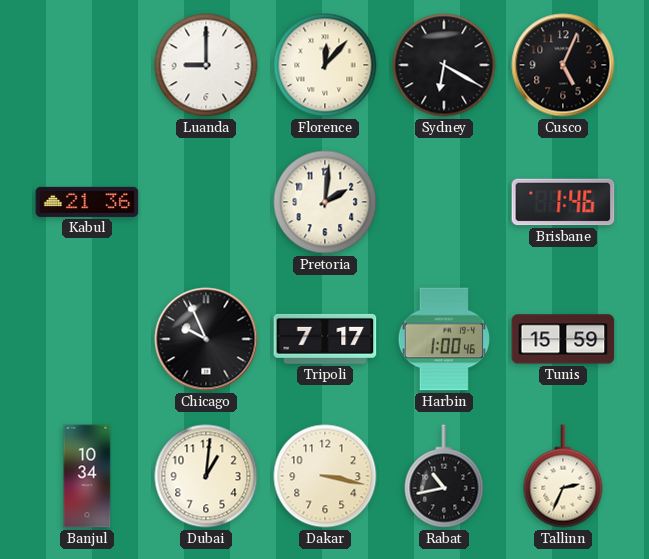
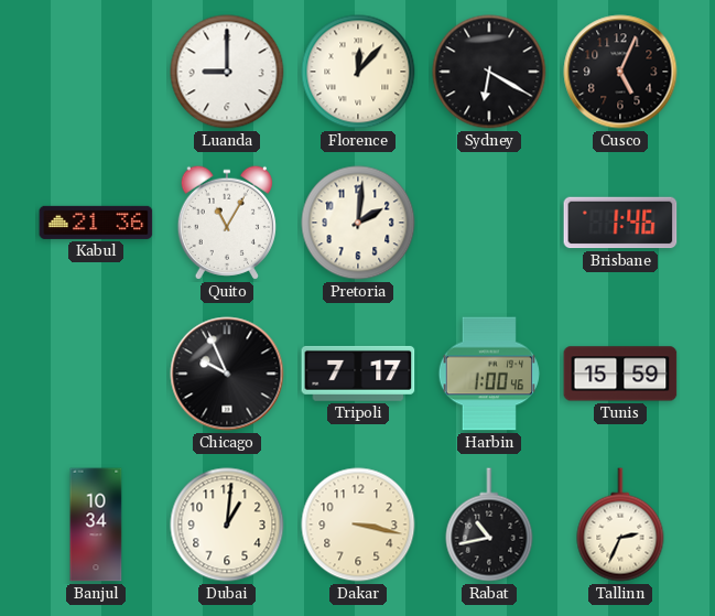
Quito: none -> 11:05
